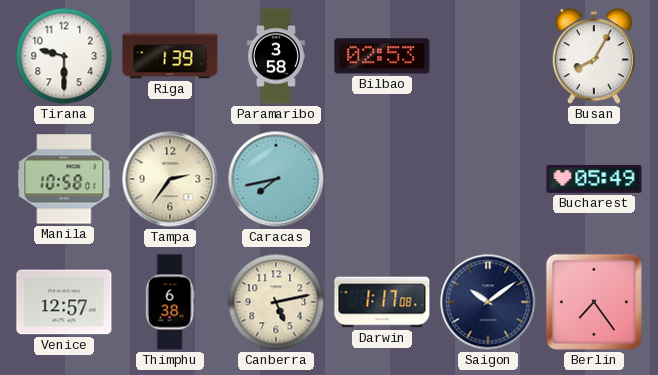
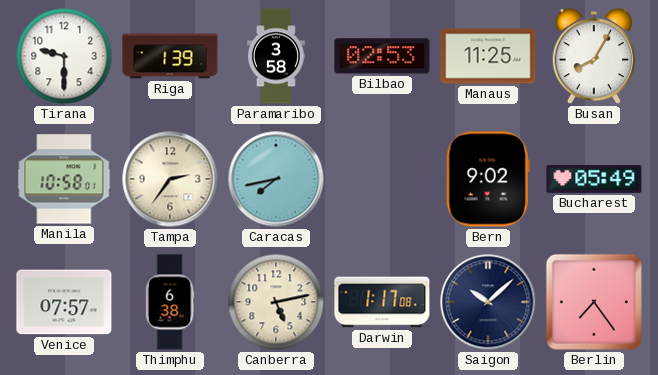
Manaus: none -> 11:25
Bern: none -> 9:02
Venice: 12:57 -> 07:57
Saigon: 10:09 -> 10:08
